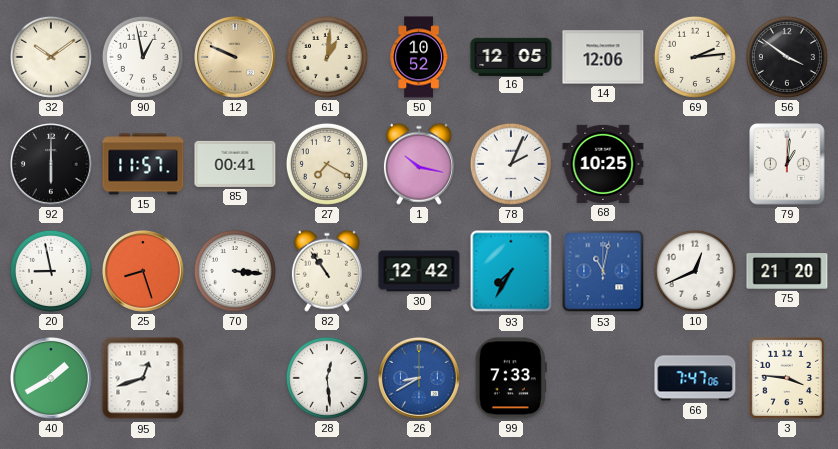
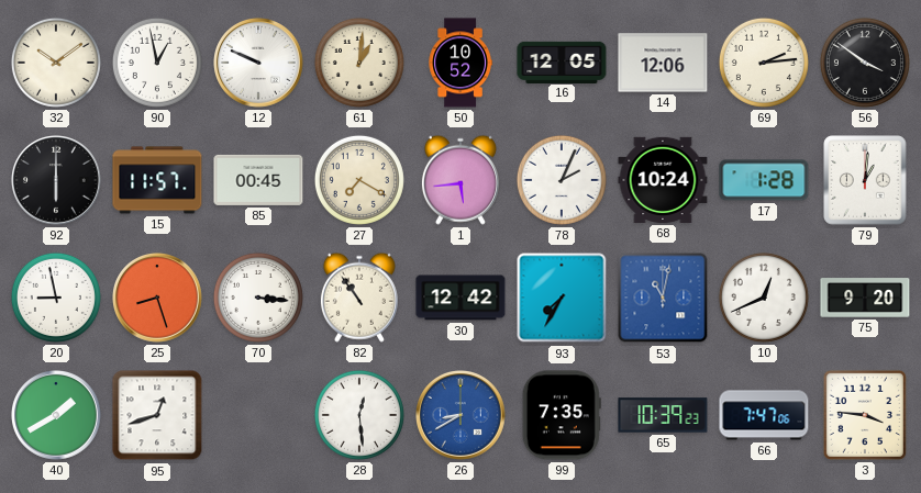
12 dial: champagne -> white
85: 00:41 -> 00:45
1: 10:17 -> 5:44
68: 10:25 -> 10:24
17: none -> 1:28
75: 21:20 -> 9:20
99: 7:33 -> 7:35
65: none -> 10:39
